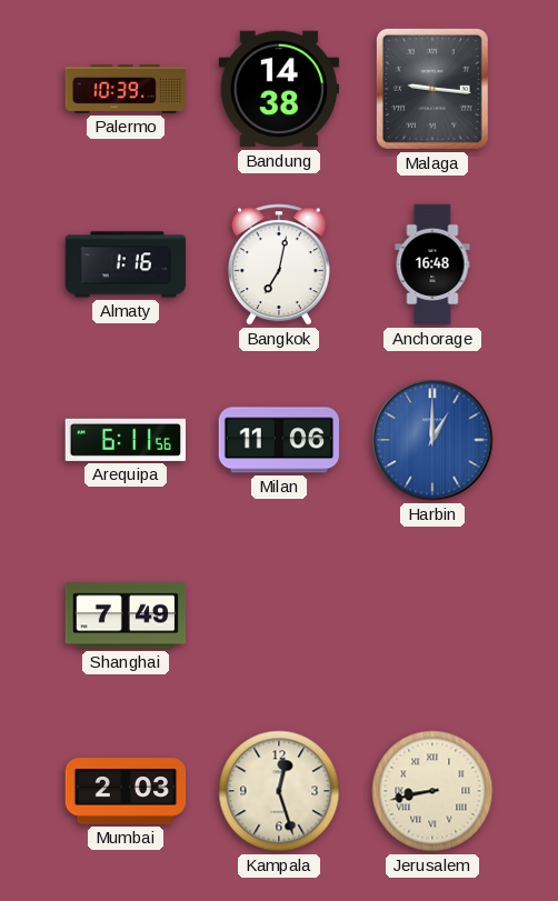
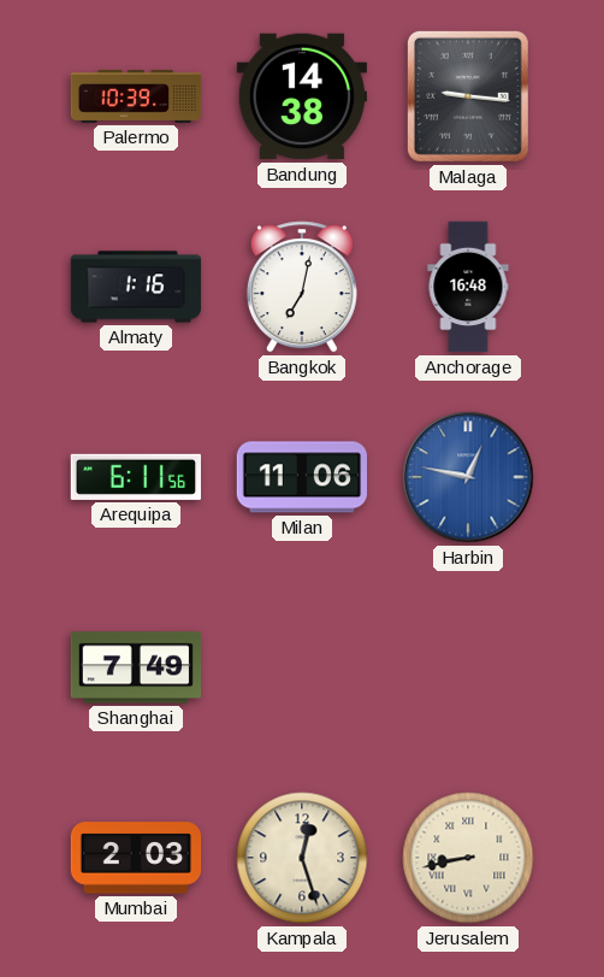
Harbin: 1:00 -> 12:47
